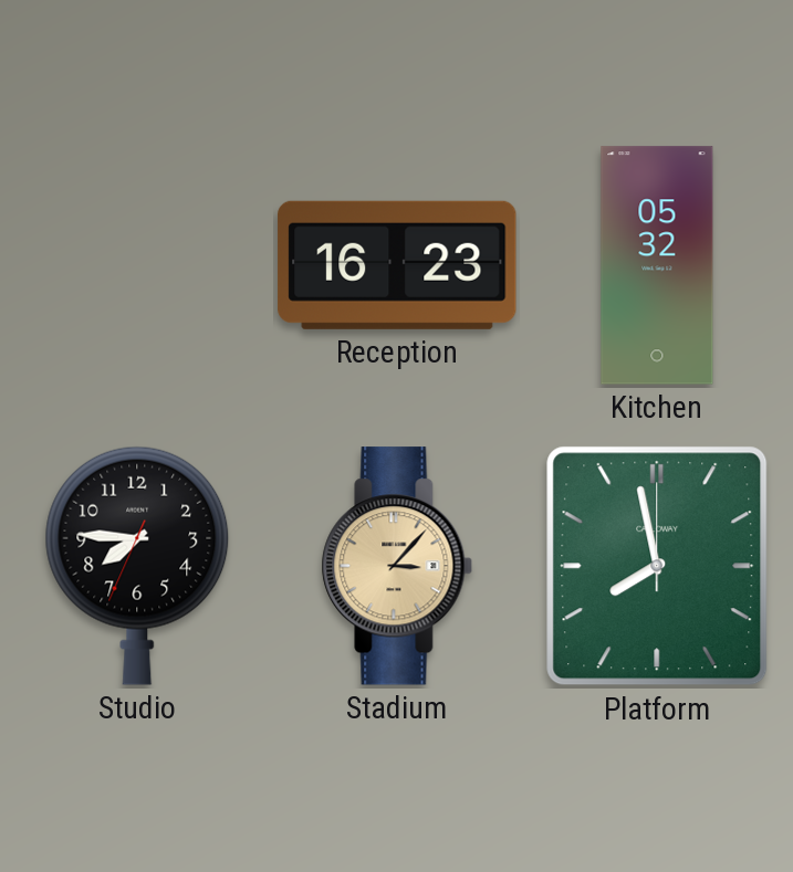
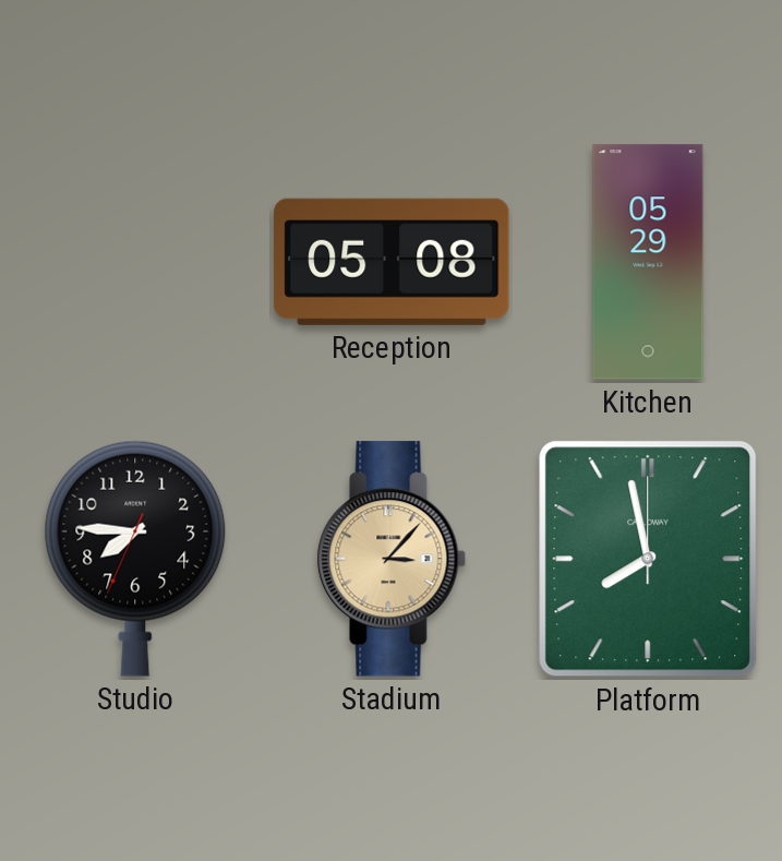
Reception: 16:23 -> 05:08
Kitchen: 05:32 -> 05:29
